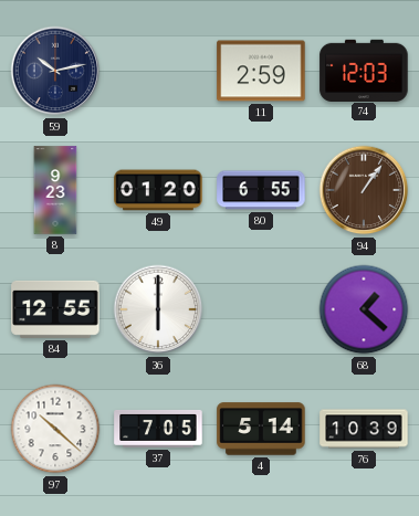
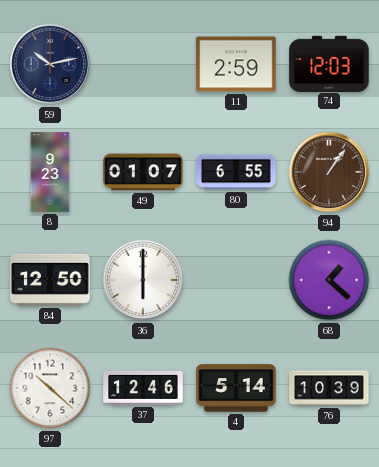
49: 01:20 -> 01:07
84: 12:55 -> 12:50
37: 7:05 -> 12:46
